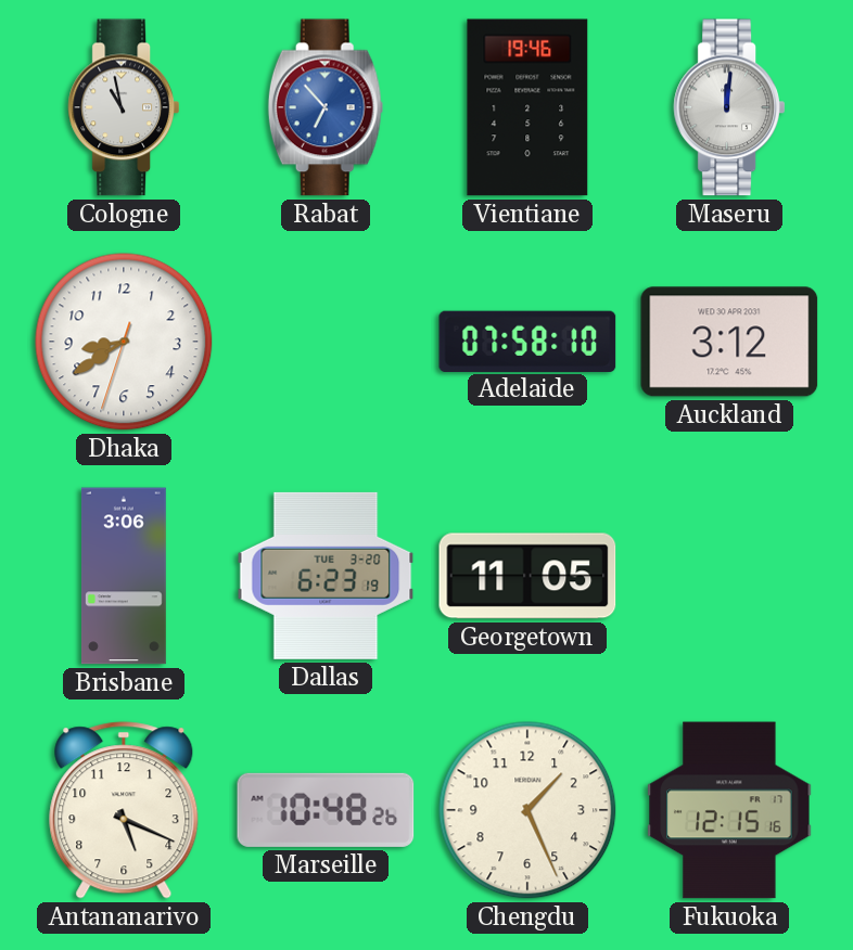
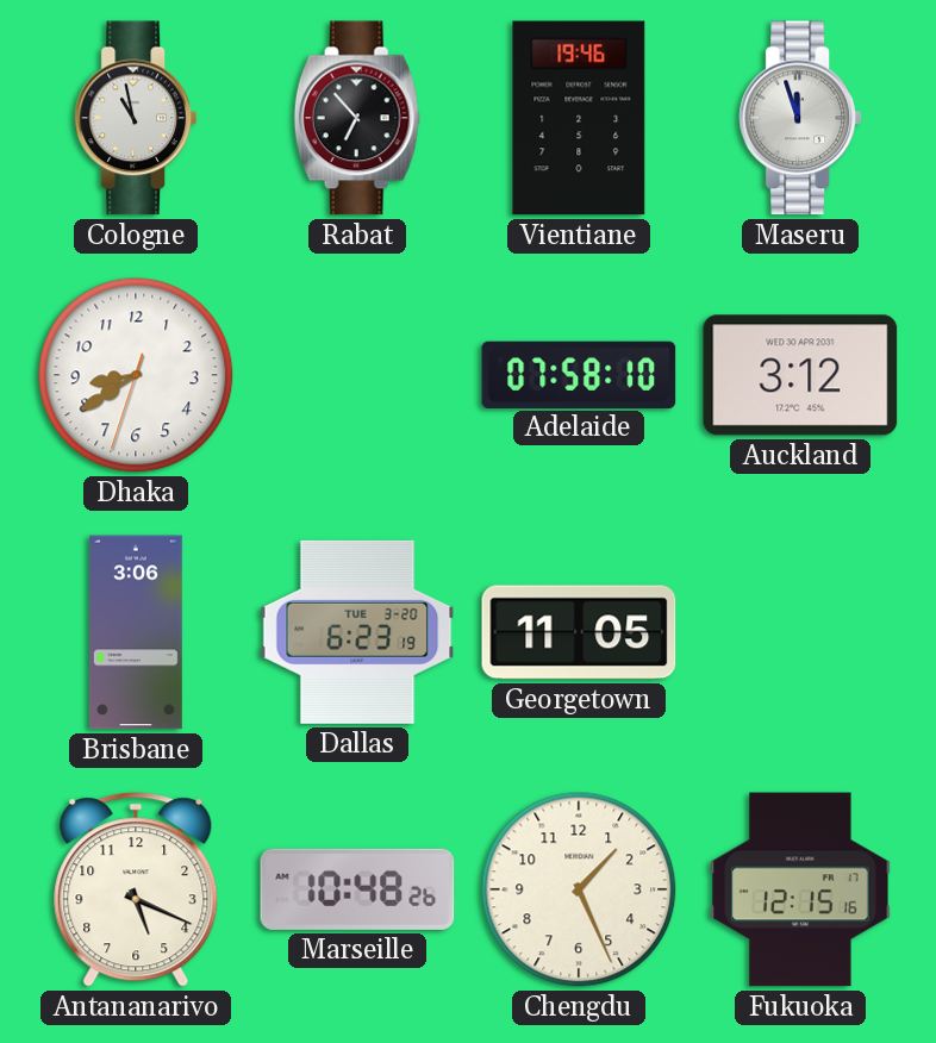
Rabat dial: blue -> black
Maseru: 12:01 -> 11:57
